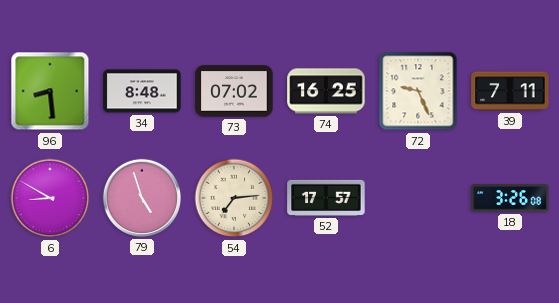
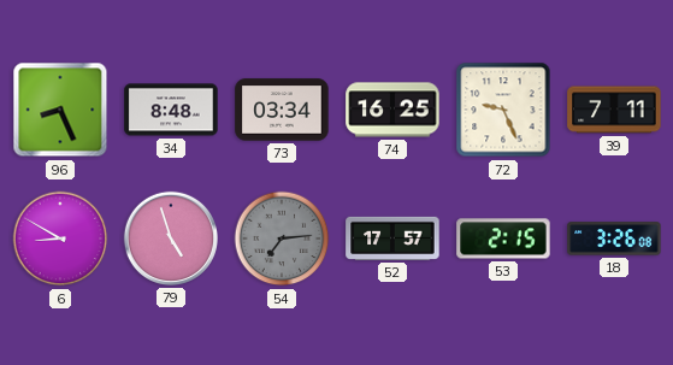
96: 8:29 -> 8:26
73: 07:02 -> 03:34
54 dial: cream -> grey
53: none -> 2:15
